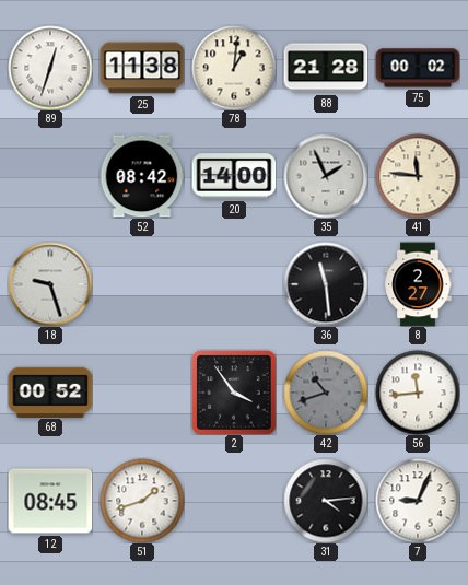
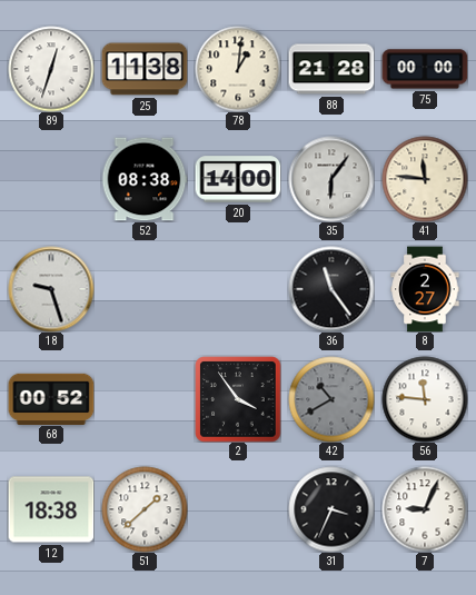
75: 00:02 -> 00:00
52: 08:42 -> 08:38
35: 1:56 -> 6:06
36: 11:29 -> 11:24
42: 10:42 -> 10:40
56: 11:44 -> 11:46
12: 08:45 -> 18:38
51: 1:42 -> 1:38
31: 4:14 -> 3:34
